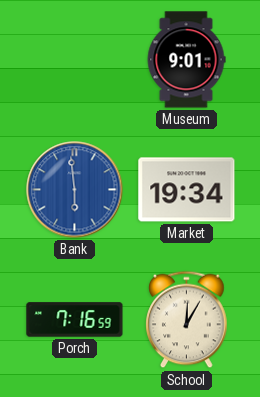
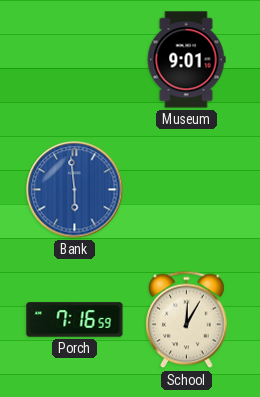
Market: 19:34 -> none
